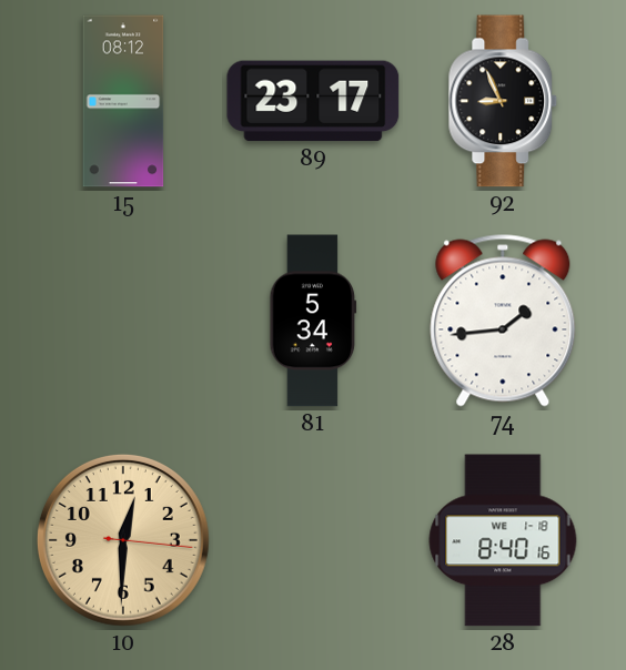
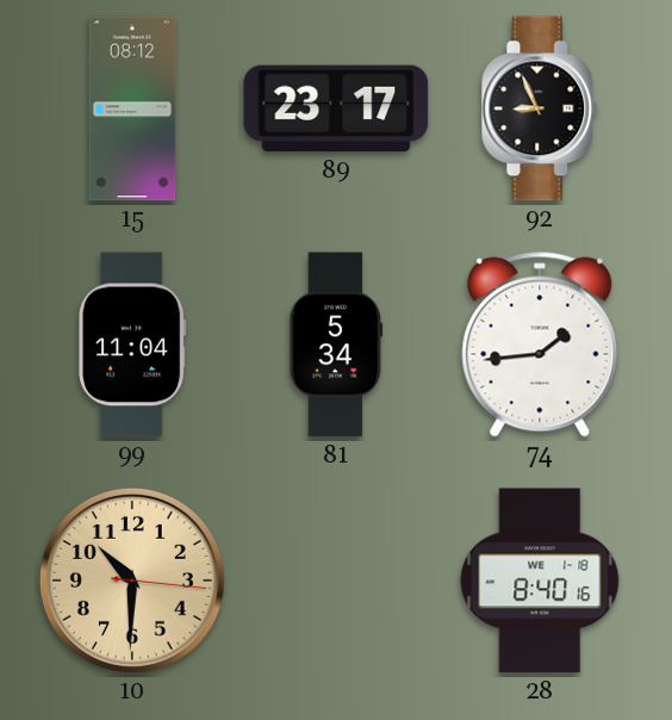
99: none -> 11:04
10: 12:30 -> 10:30
